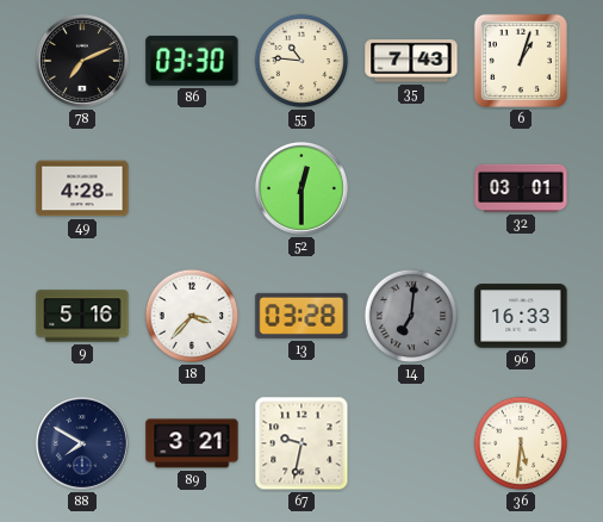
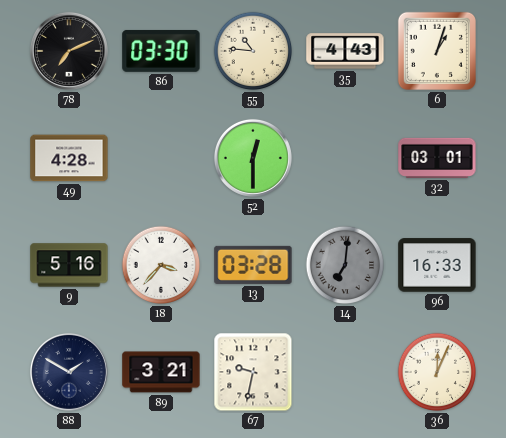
35: 7:43 -> 4:43
88: 7:50 -> 1:50
36: 5:31 -> 12:04
